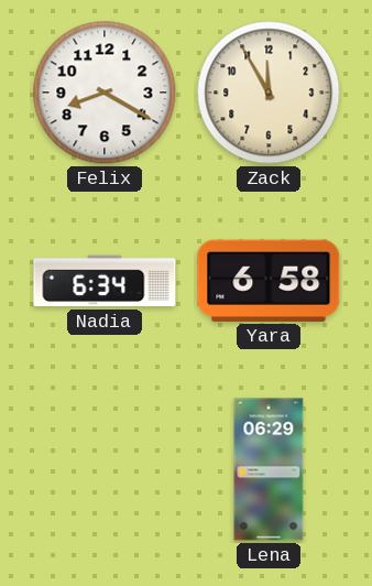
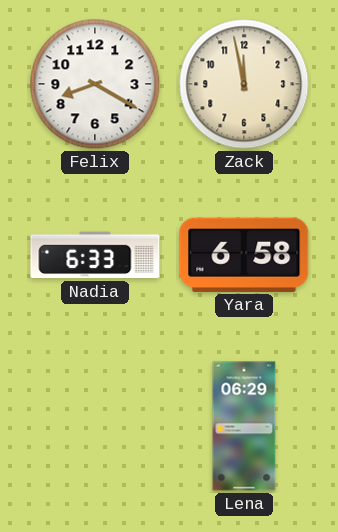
Zack: 11:55 -> 11:58
Nadia: 6:34 -> 6:33
